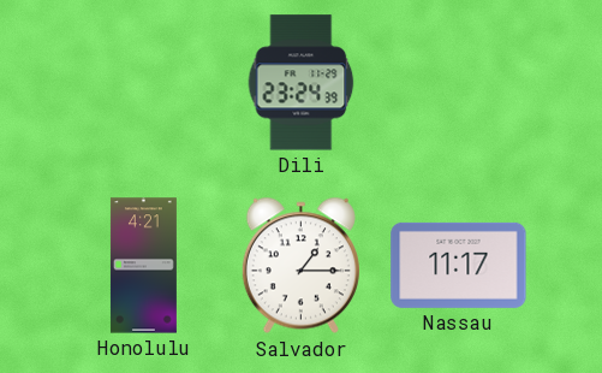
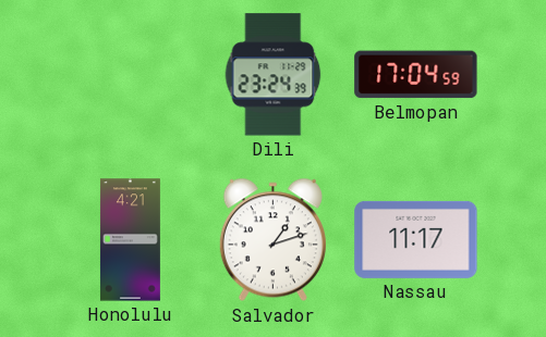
Belmopan: none -> 17:04
Salvador: 1:15 -> 1:12
